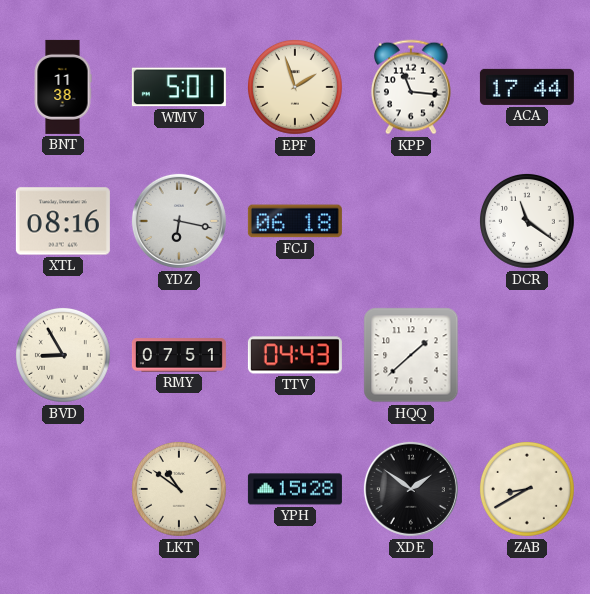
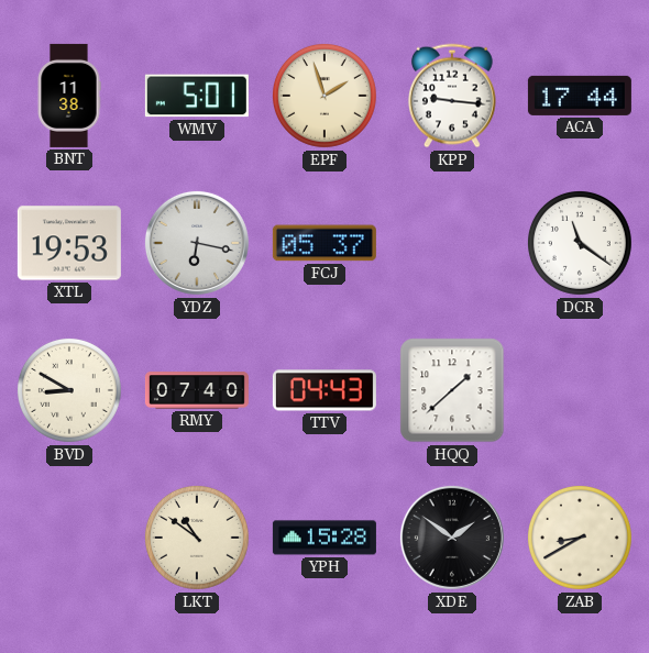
KPP: 11:16 -> 9:16
XTL: 08:16 -> 19:53
FCJ: 06:18 -> 05:37
BVD: 8:55 -> 8:50
RMY: 07:51 -> 07:40
